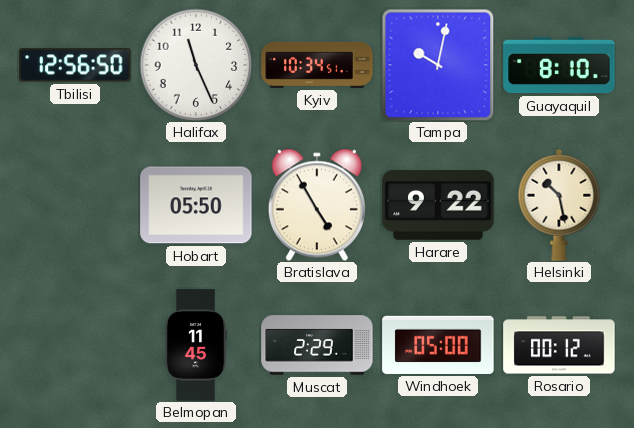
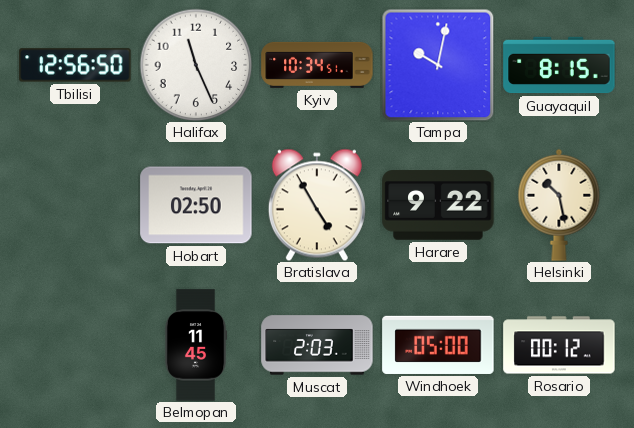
Guayaquil: 8:10 -> 8:15
Hobart: 05:50 -> 02:50
Muscat: 2:29 -> 2:03
